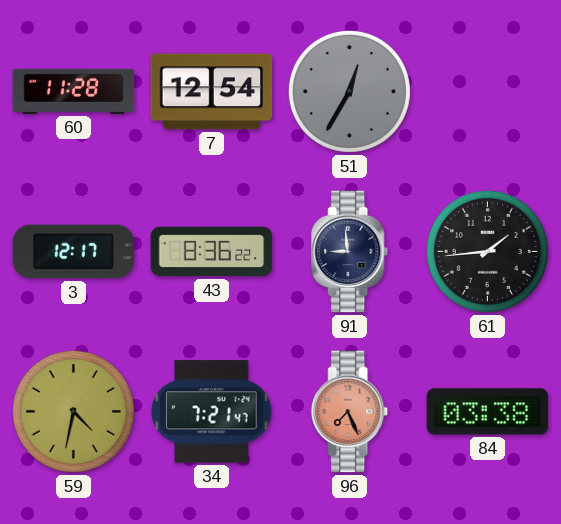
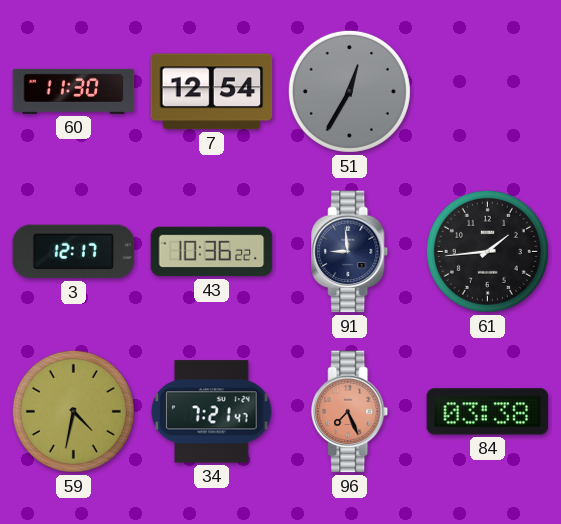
60: 11:28 -> 11:30
43: 8:36 -> 10:36
